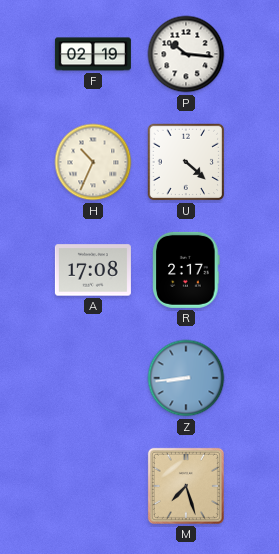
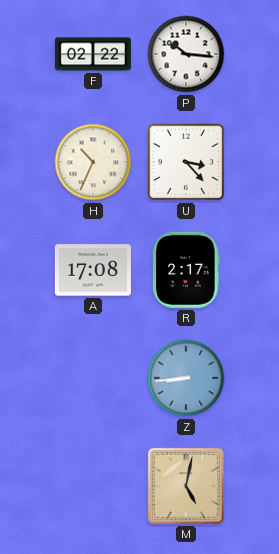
F: 02:19 -> 02:22
U: 4:22 -> 3:23
M: 7:27 -> 5:02
